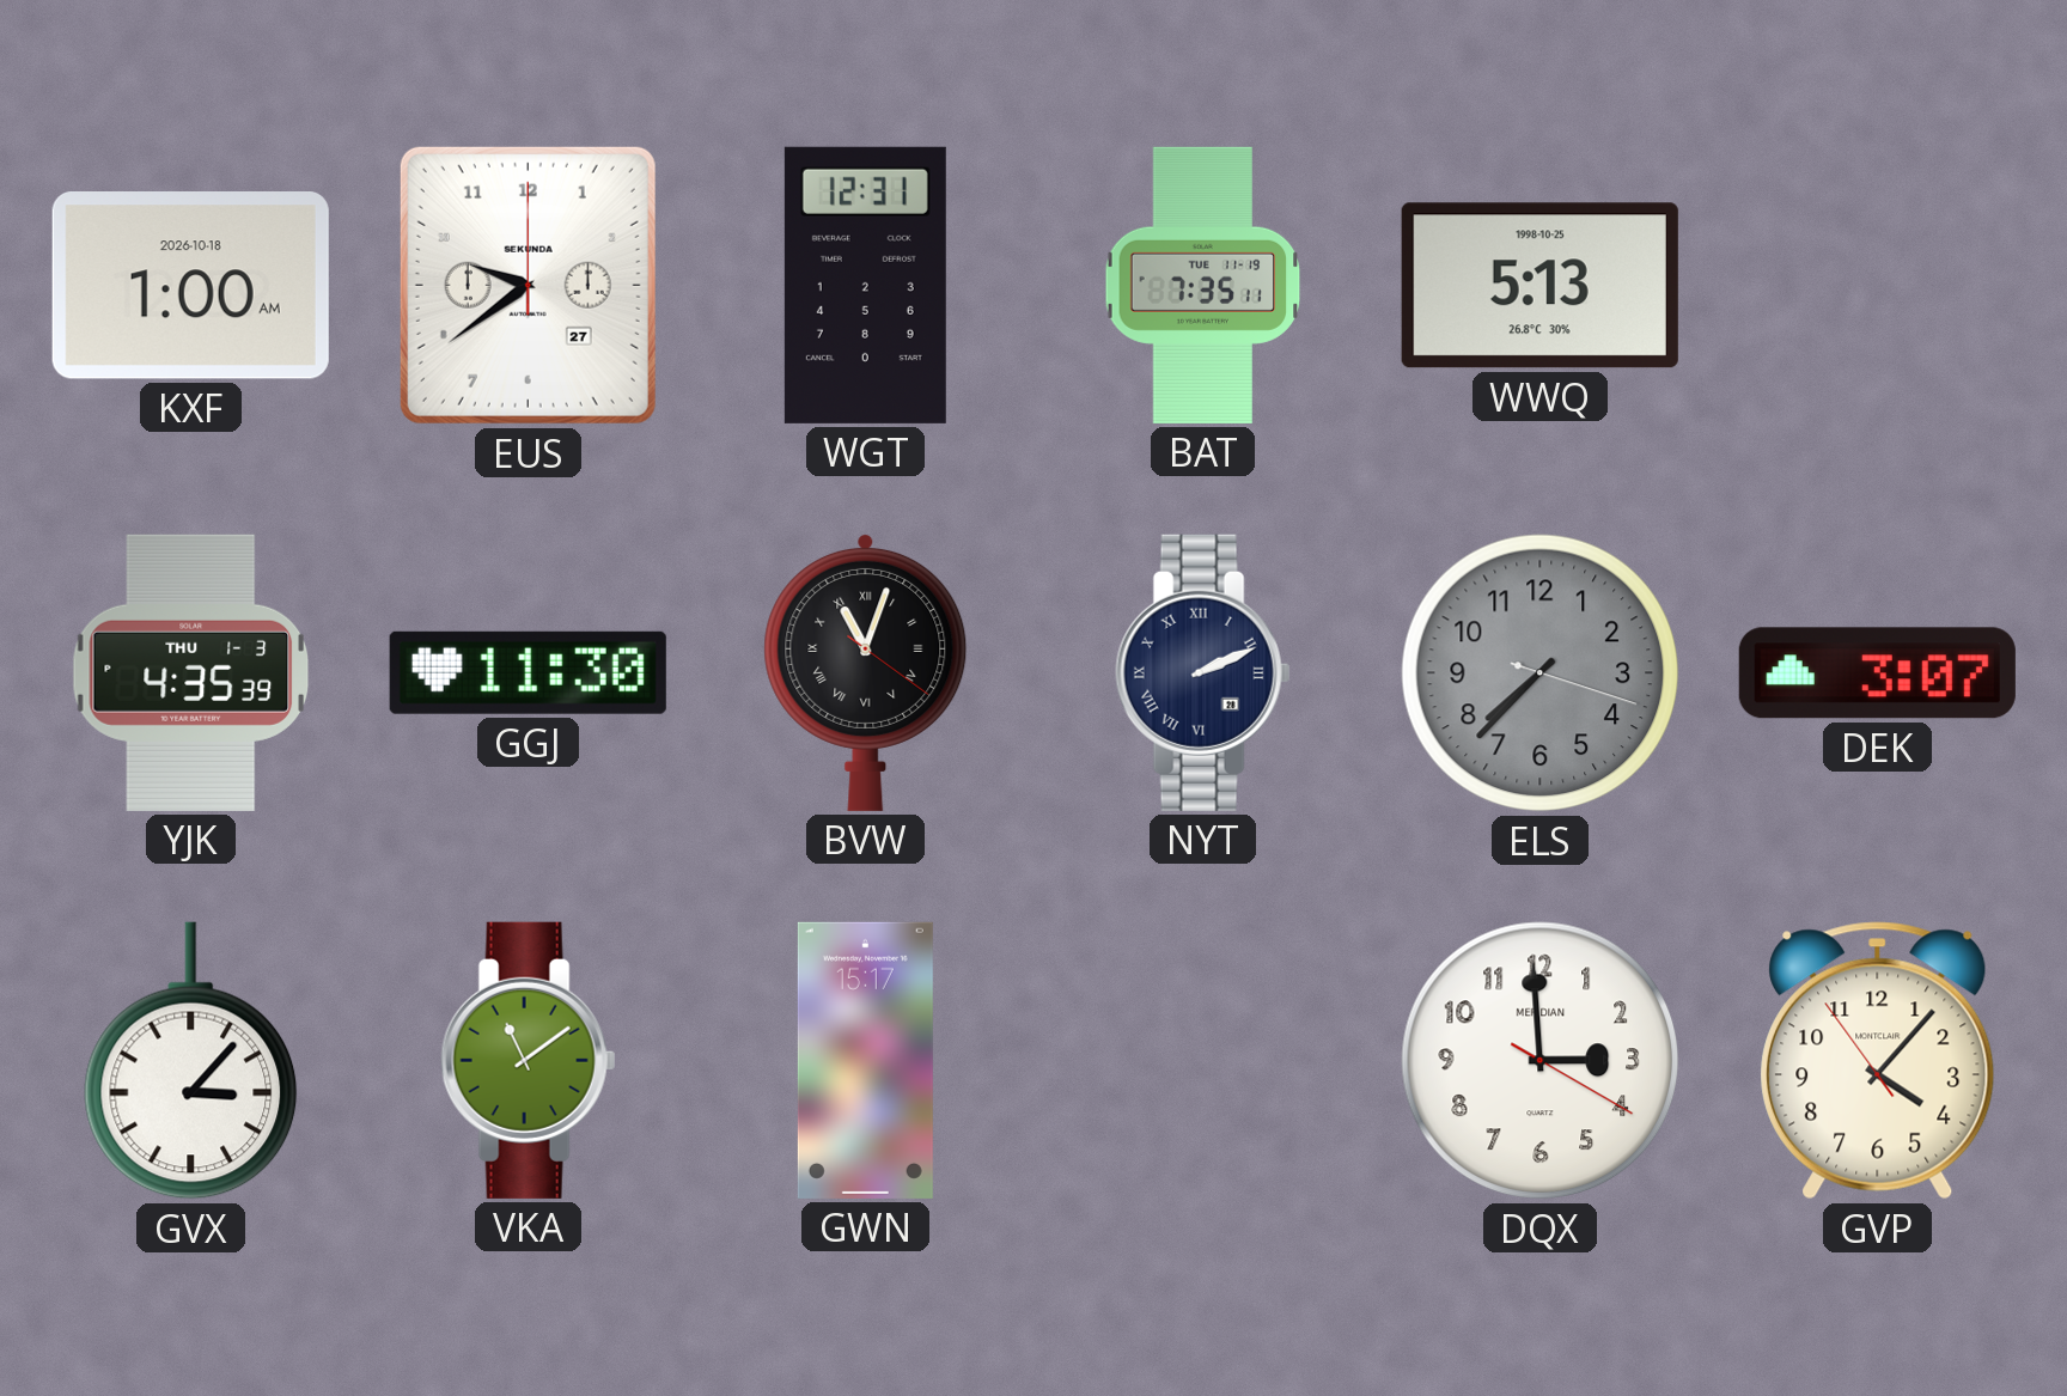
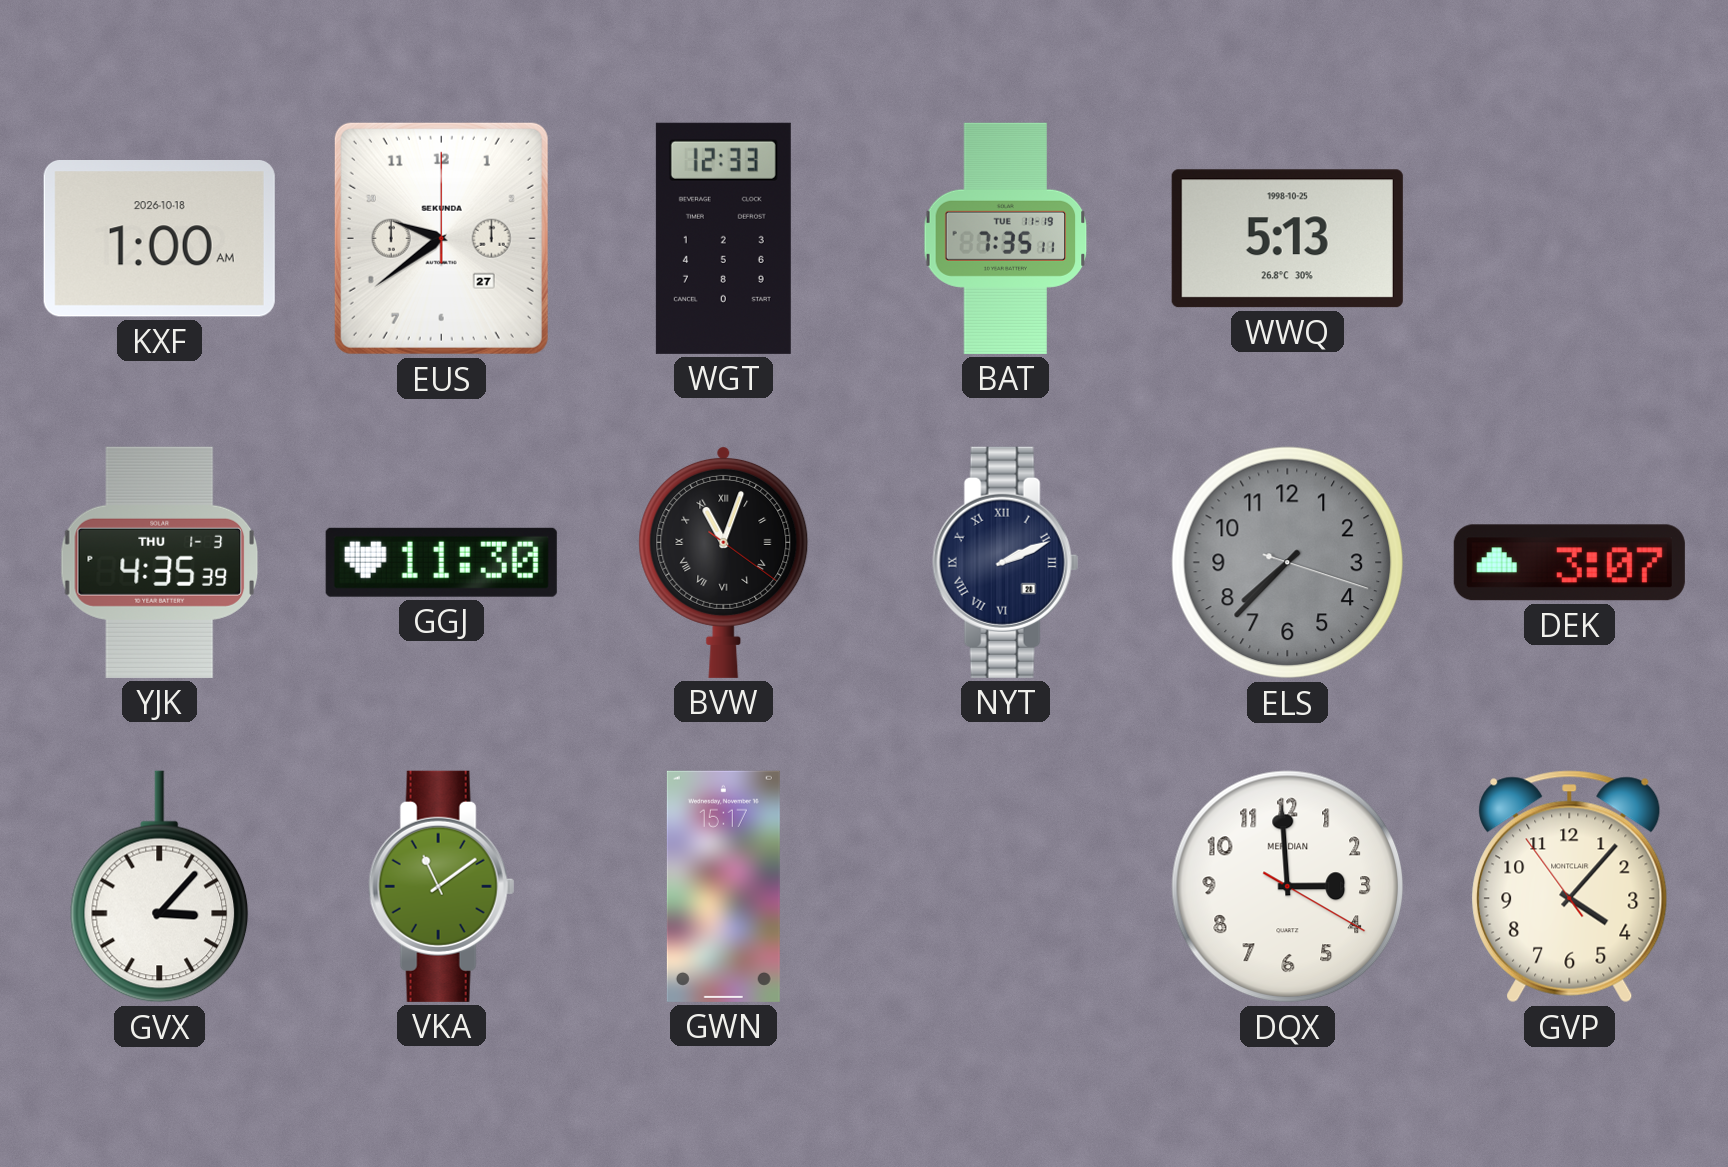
WGT: 12:31 -> 12:33
